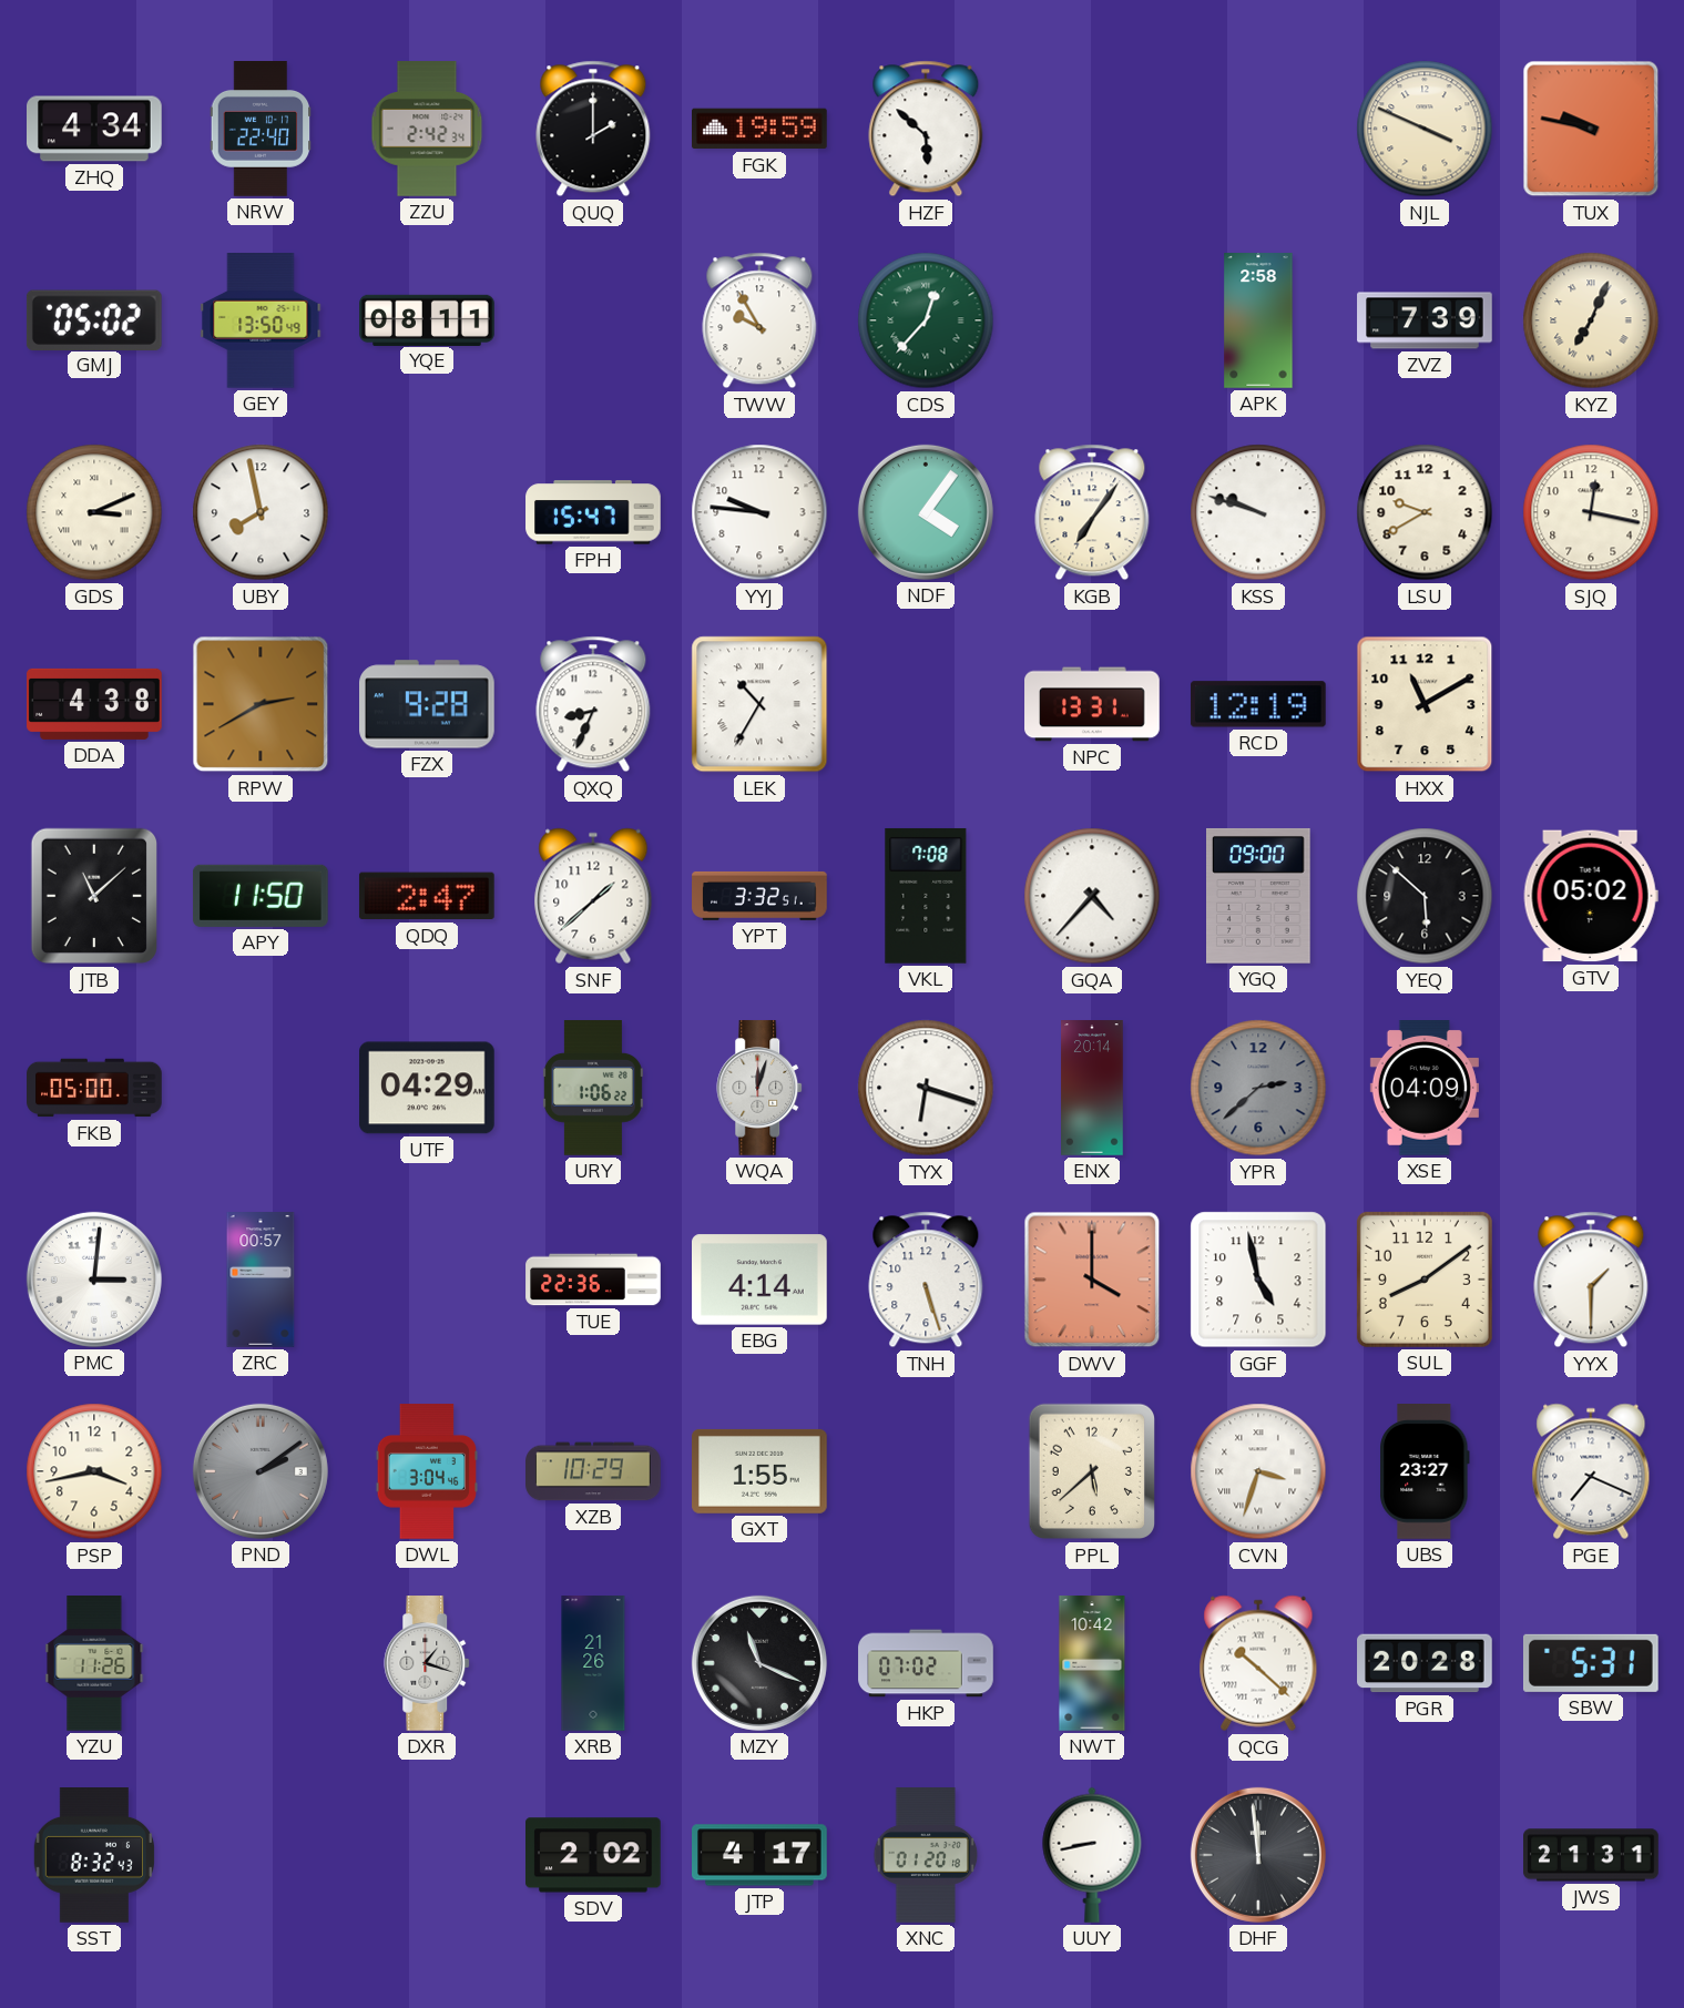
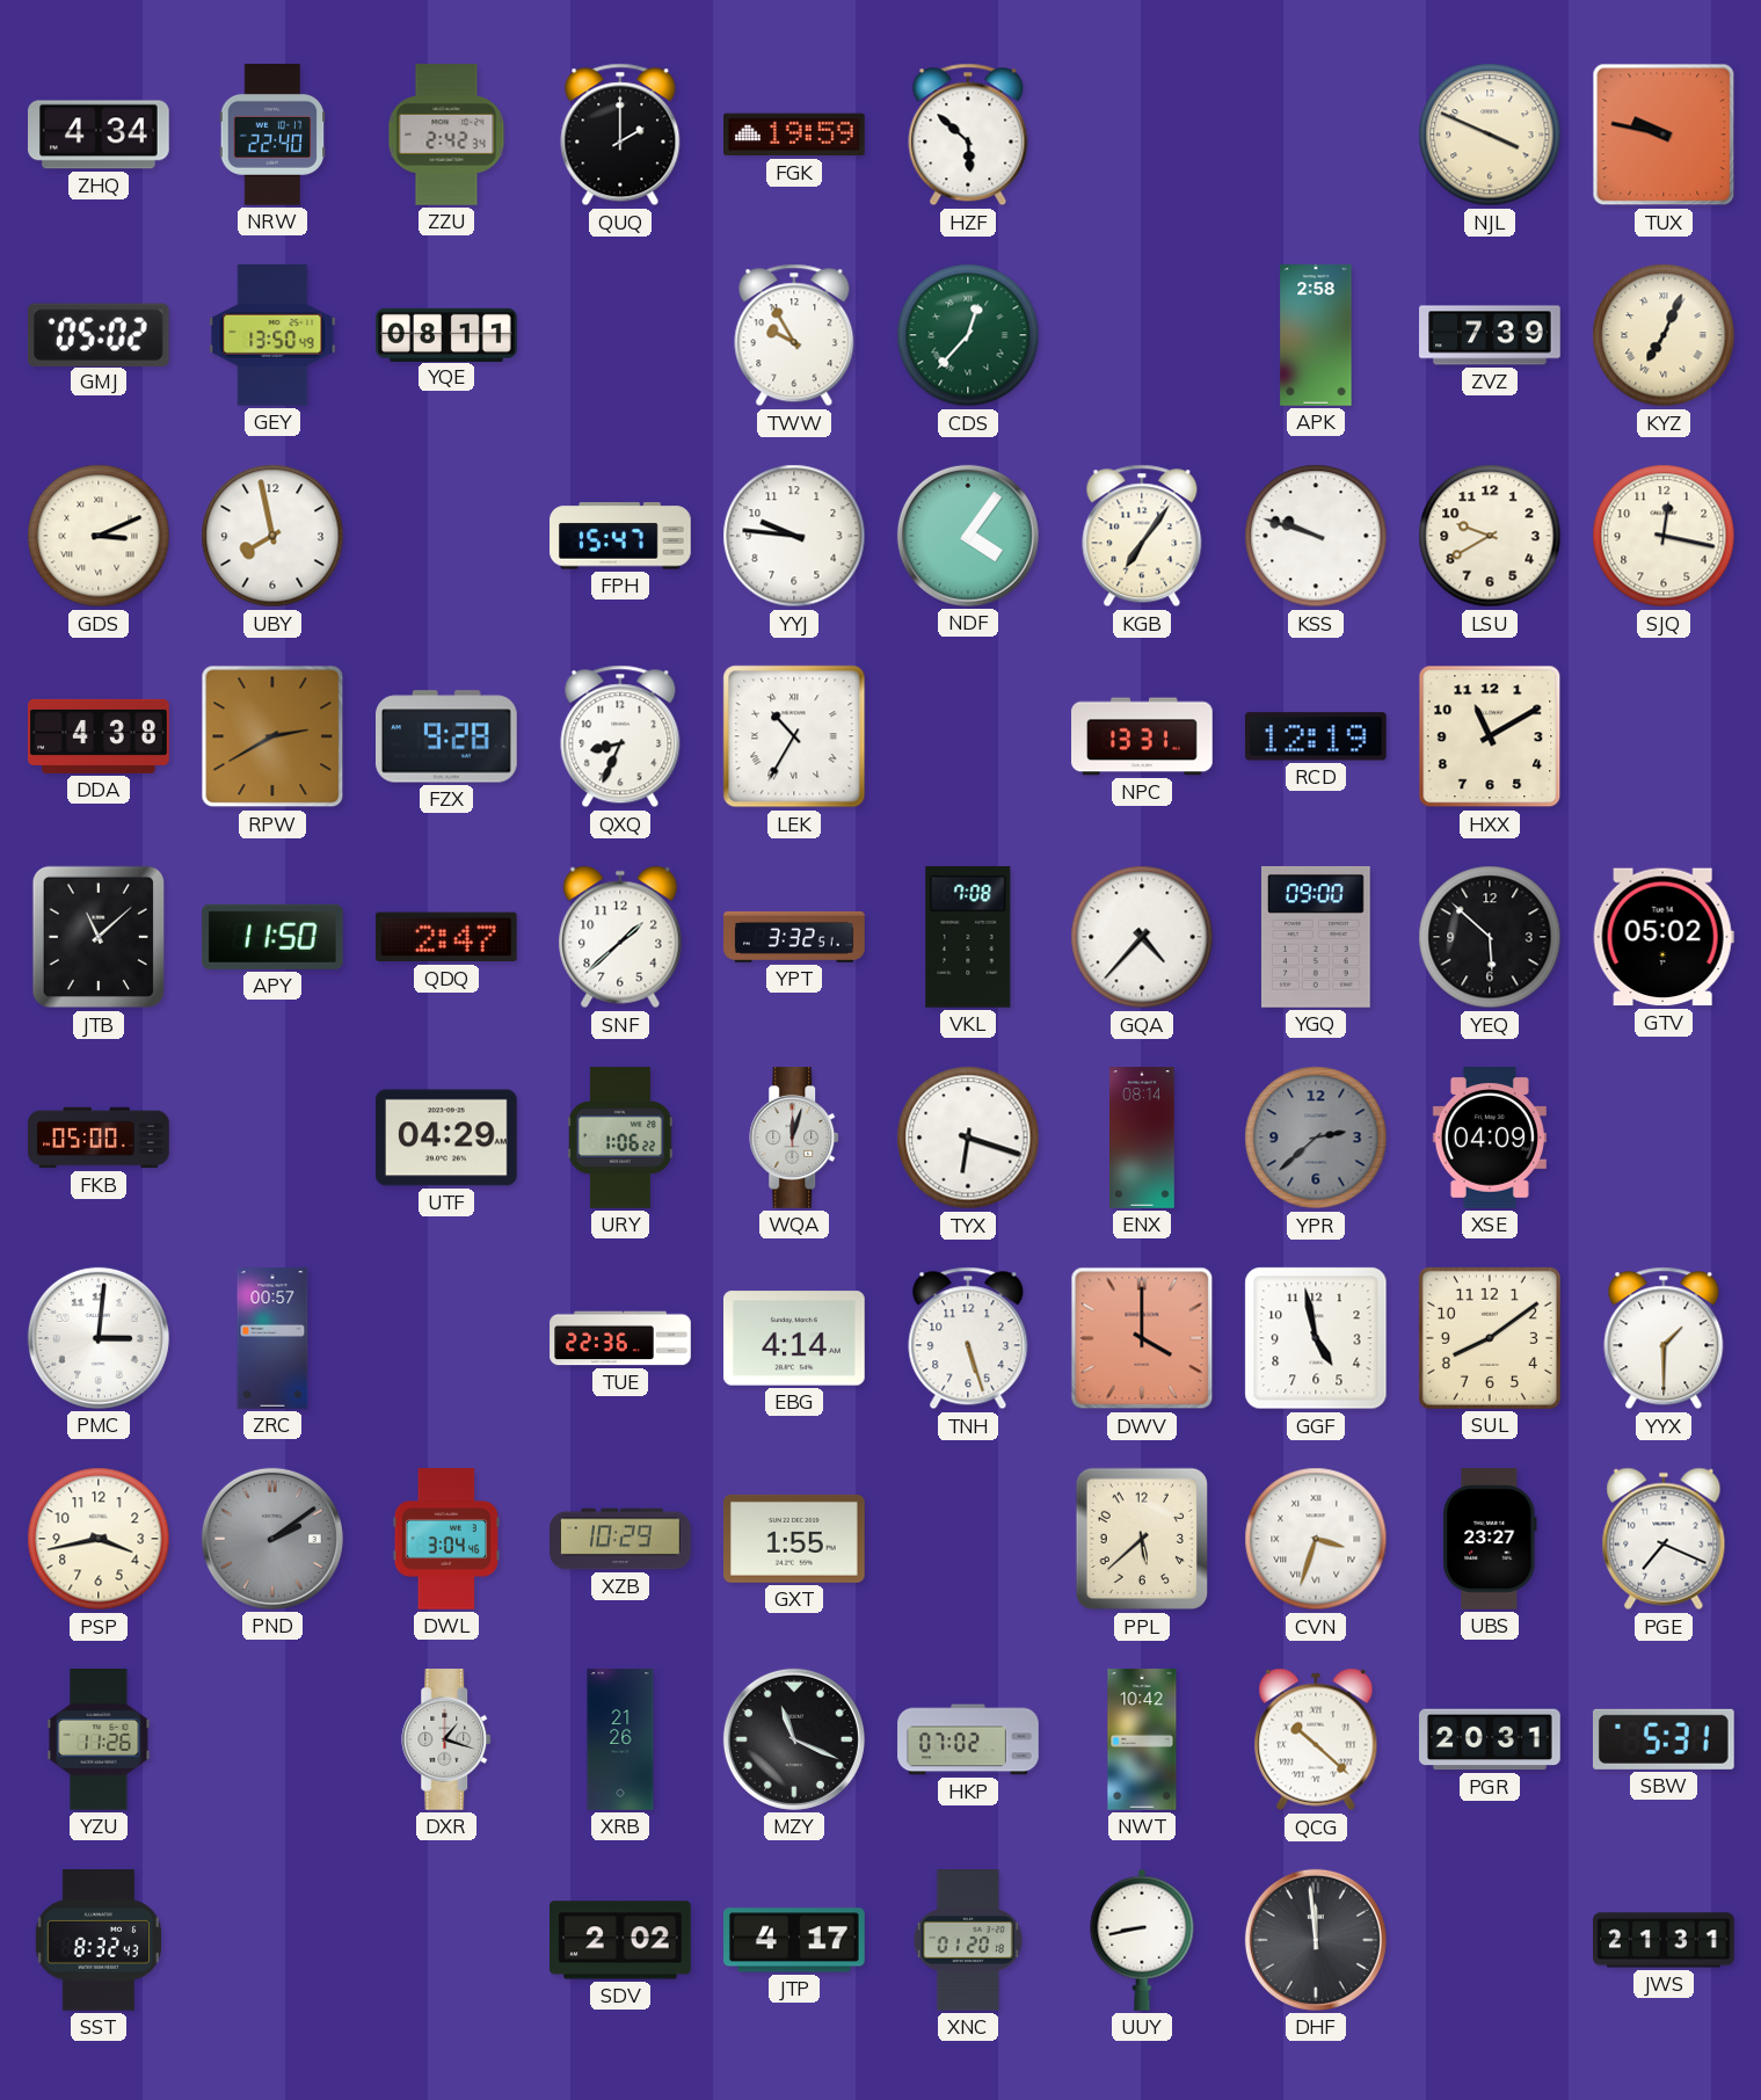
ENX: 20:14 -> 08:14
PGR: 20:28 -> 20:31
